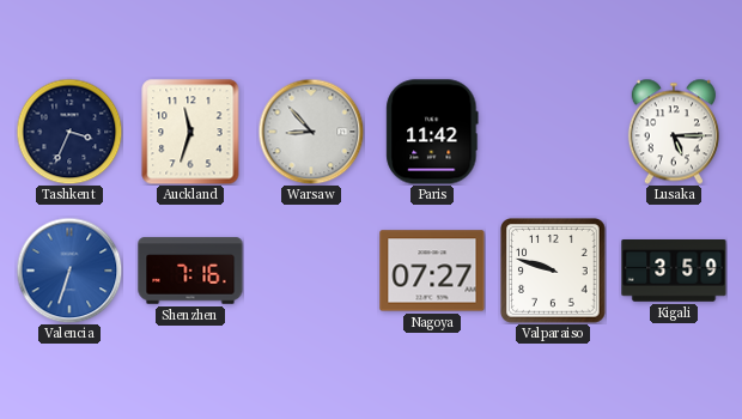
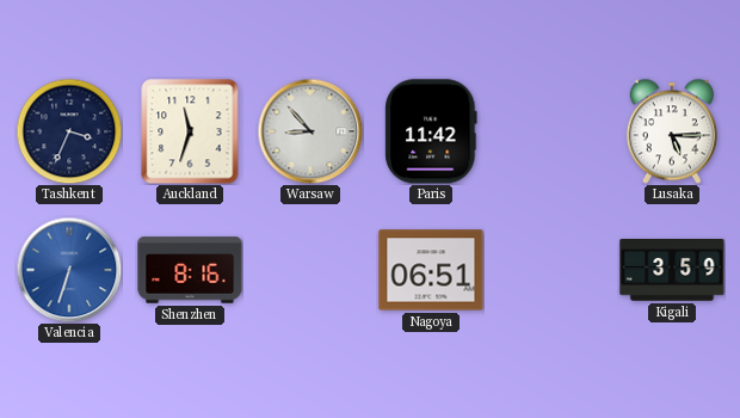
Shenzhen: 7:16 -> 8:16
Nagoya: 07:27 -> 06:51
Valparaiso: 9:48 -> none
